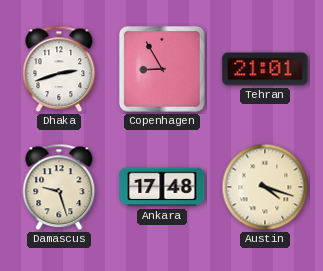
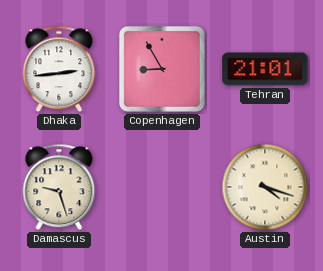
Dhaka: 2:42 -> 2:44
Ankara: 17:48 -> none
